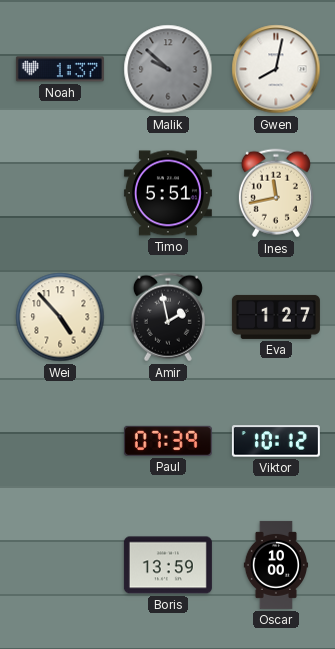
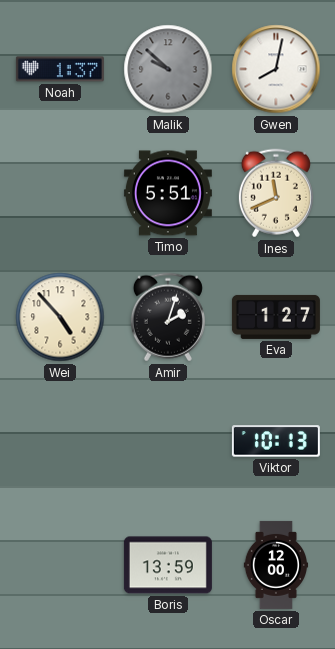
Ines: 11:43 -> 11:41
Amir: 1:58 -> 2:03
Paul: 07:39 -> none
Viktor: 10:12 -> 10:13
Oscar: 10:00 -> 12:00
